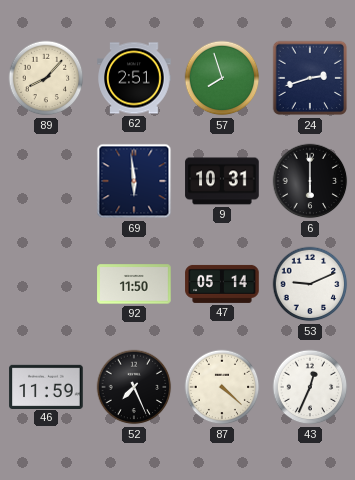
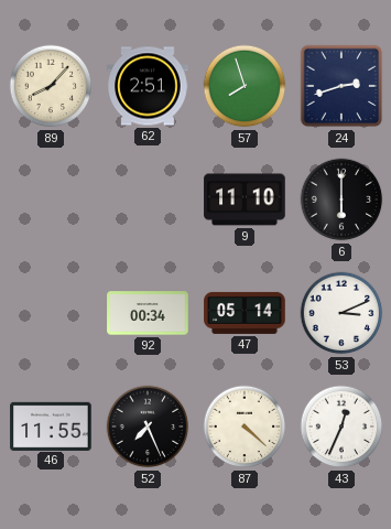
69: 5:59 -> none
9: 10:31 -> 11:10
92: 11:50 -> 00:34
53: 9:11 -> 3:11
46: 11:59 -> 11:55
